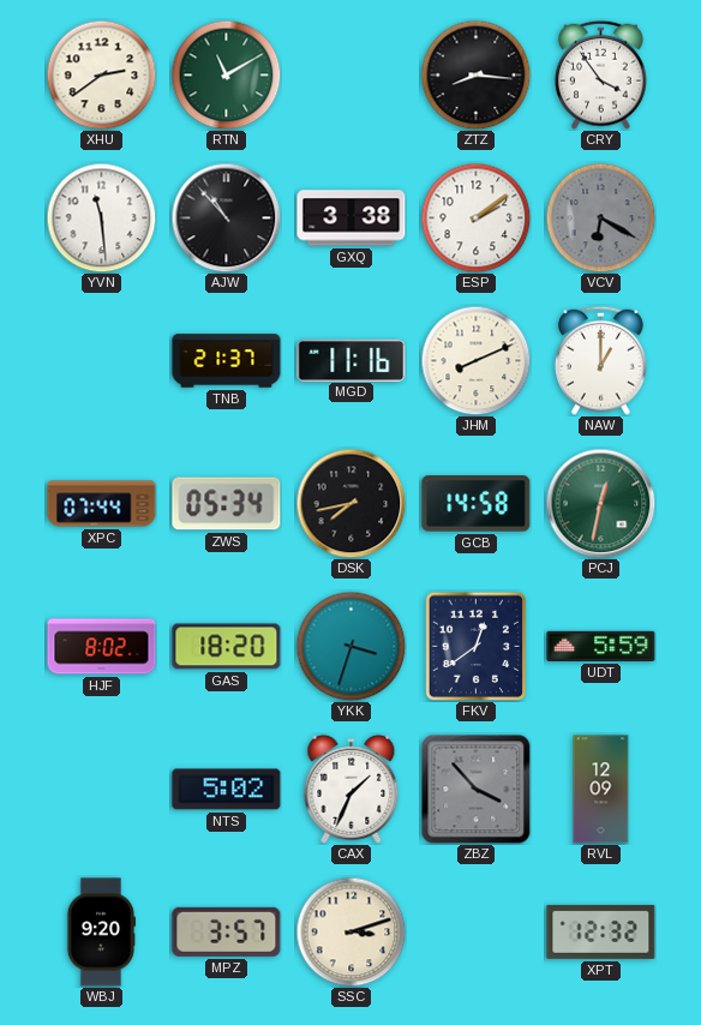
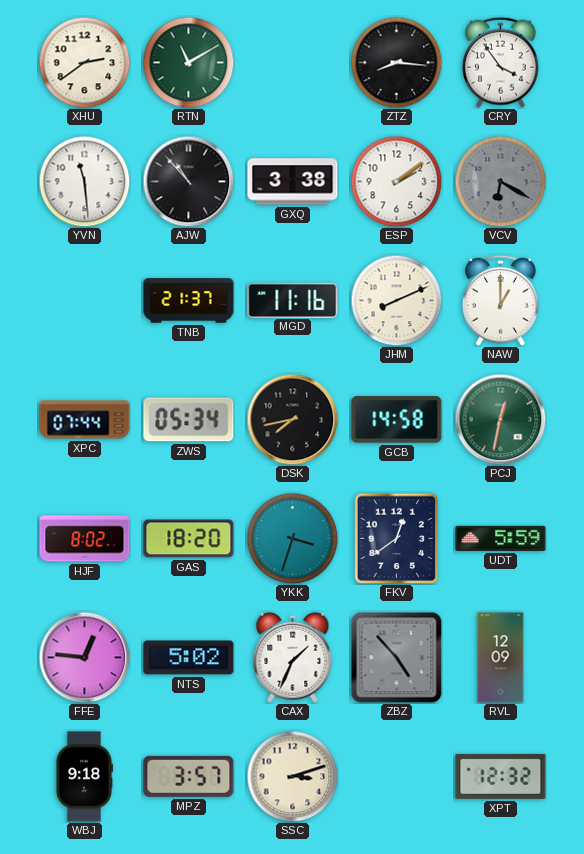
FFE: none -> 12:46
ZBZ: 3:53 -> 4:53
WBJ: 9:20 -> 9:18
